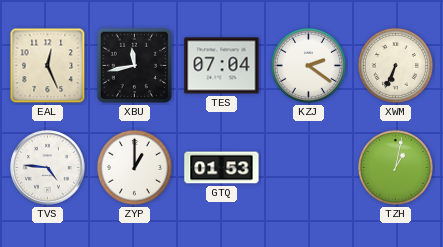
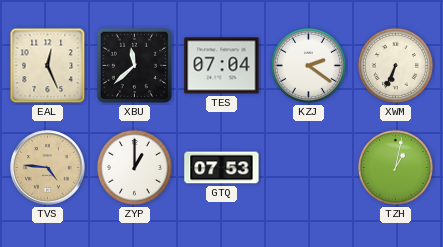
XBU: 11:43 -> 11:38
TVS dial: white -> champagne
GTQ: 01:53 -> 07:53
